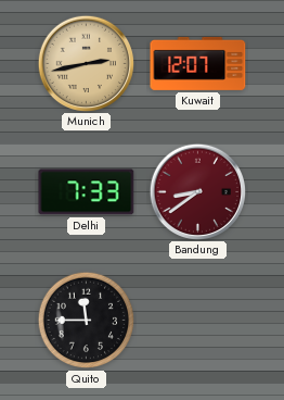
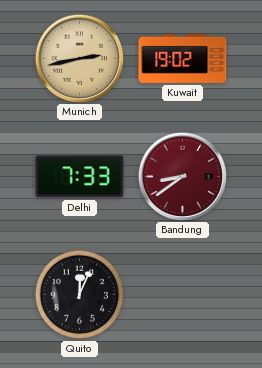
Kuwait: 12:07 -> 19:02
Quito: 11:45 -> 12:04
